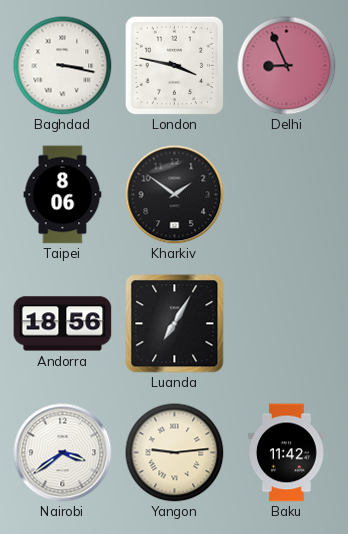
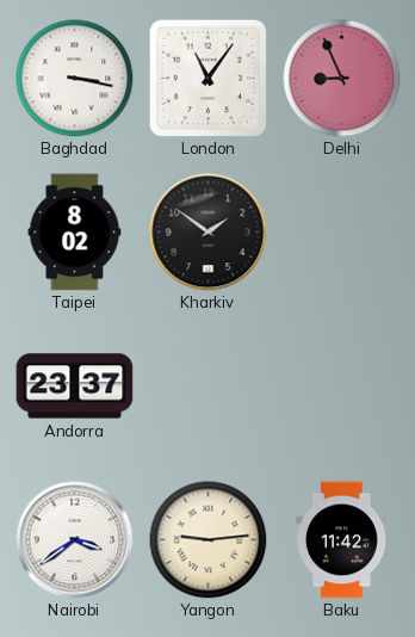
London: 3:47 -> 11:06
Taipei: 8:06 -> 8:02
Andorra: 18:56 -> 23:37
Luanda: 7:05 -> none
